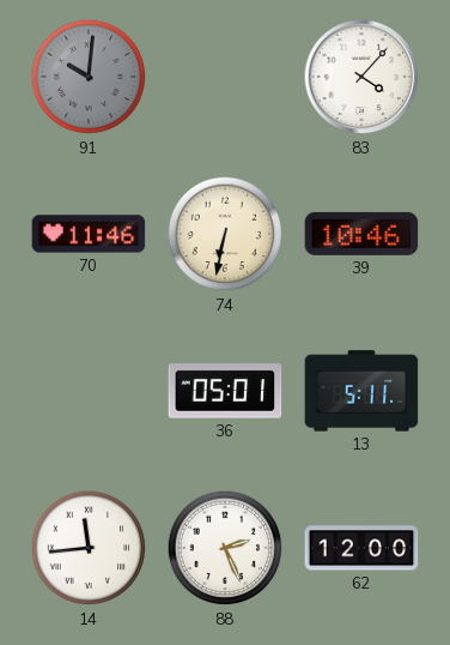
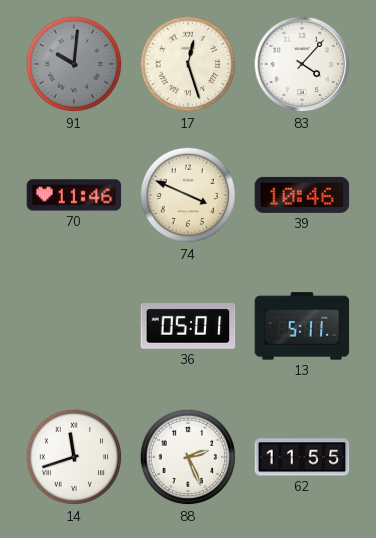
17: none -> 12:27
74: 6:32 -> 3:49
14: 11:44 -> 11:42
62: 12:00 -> 11:55
